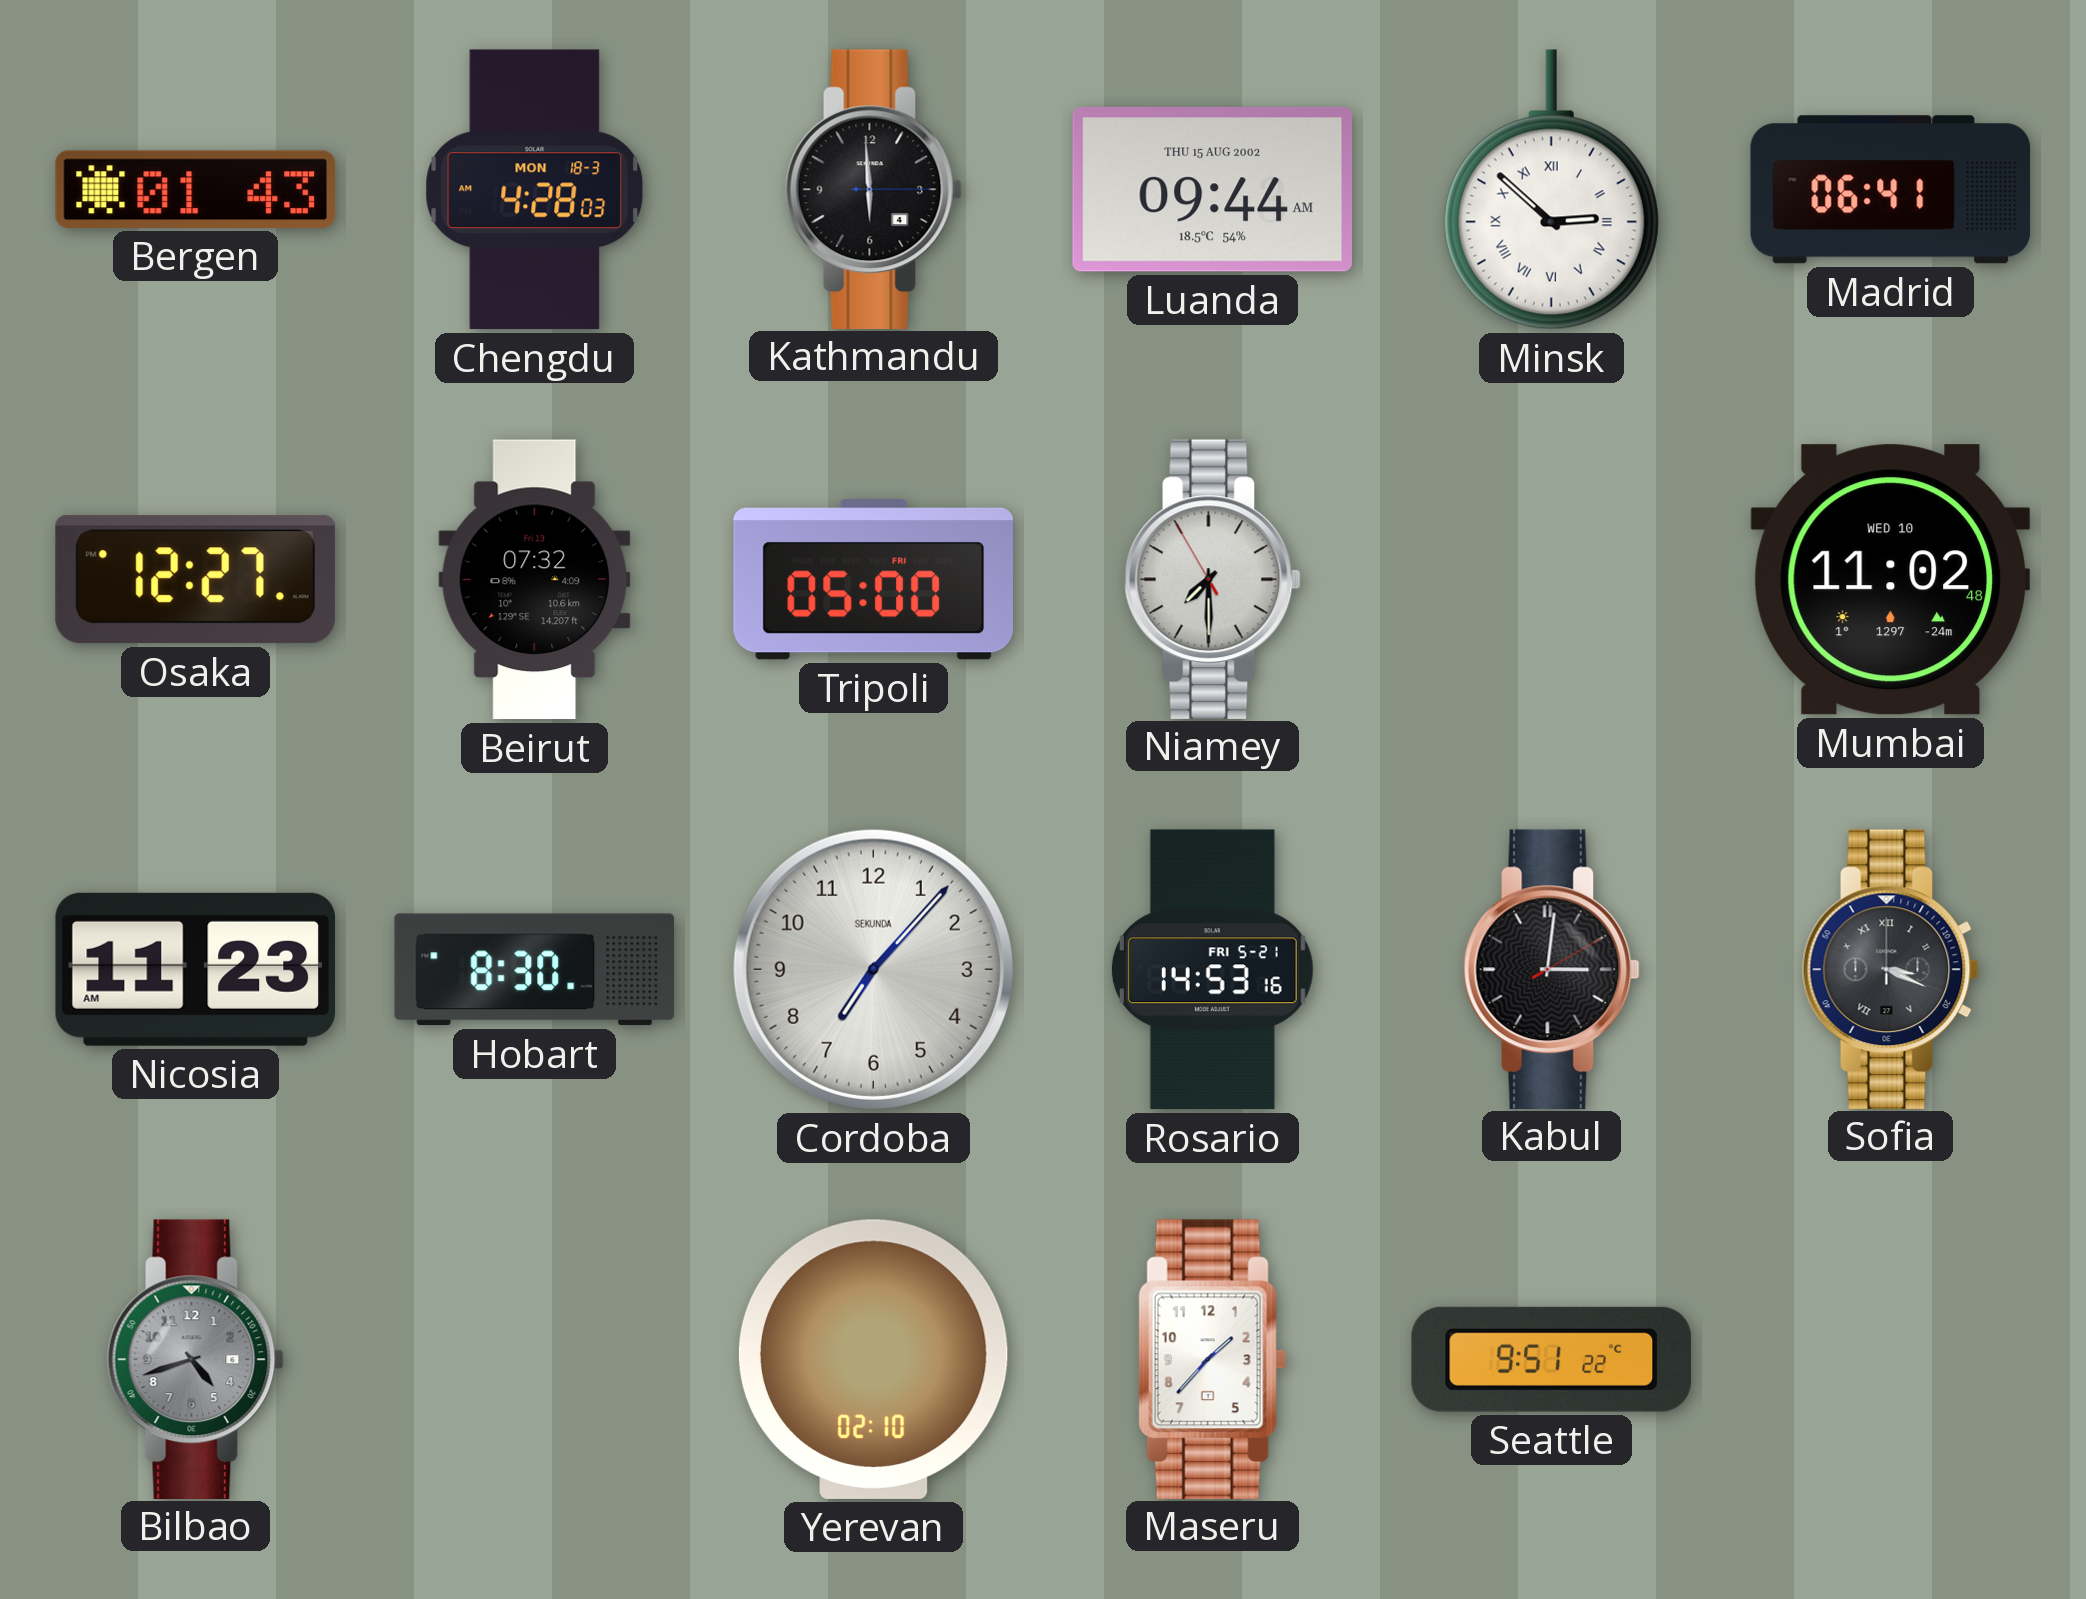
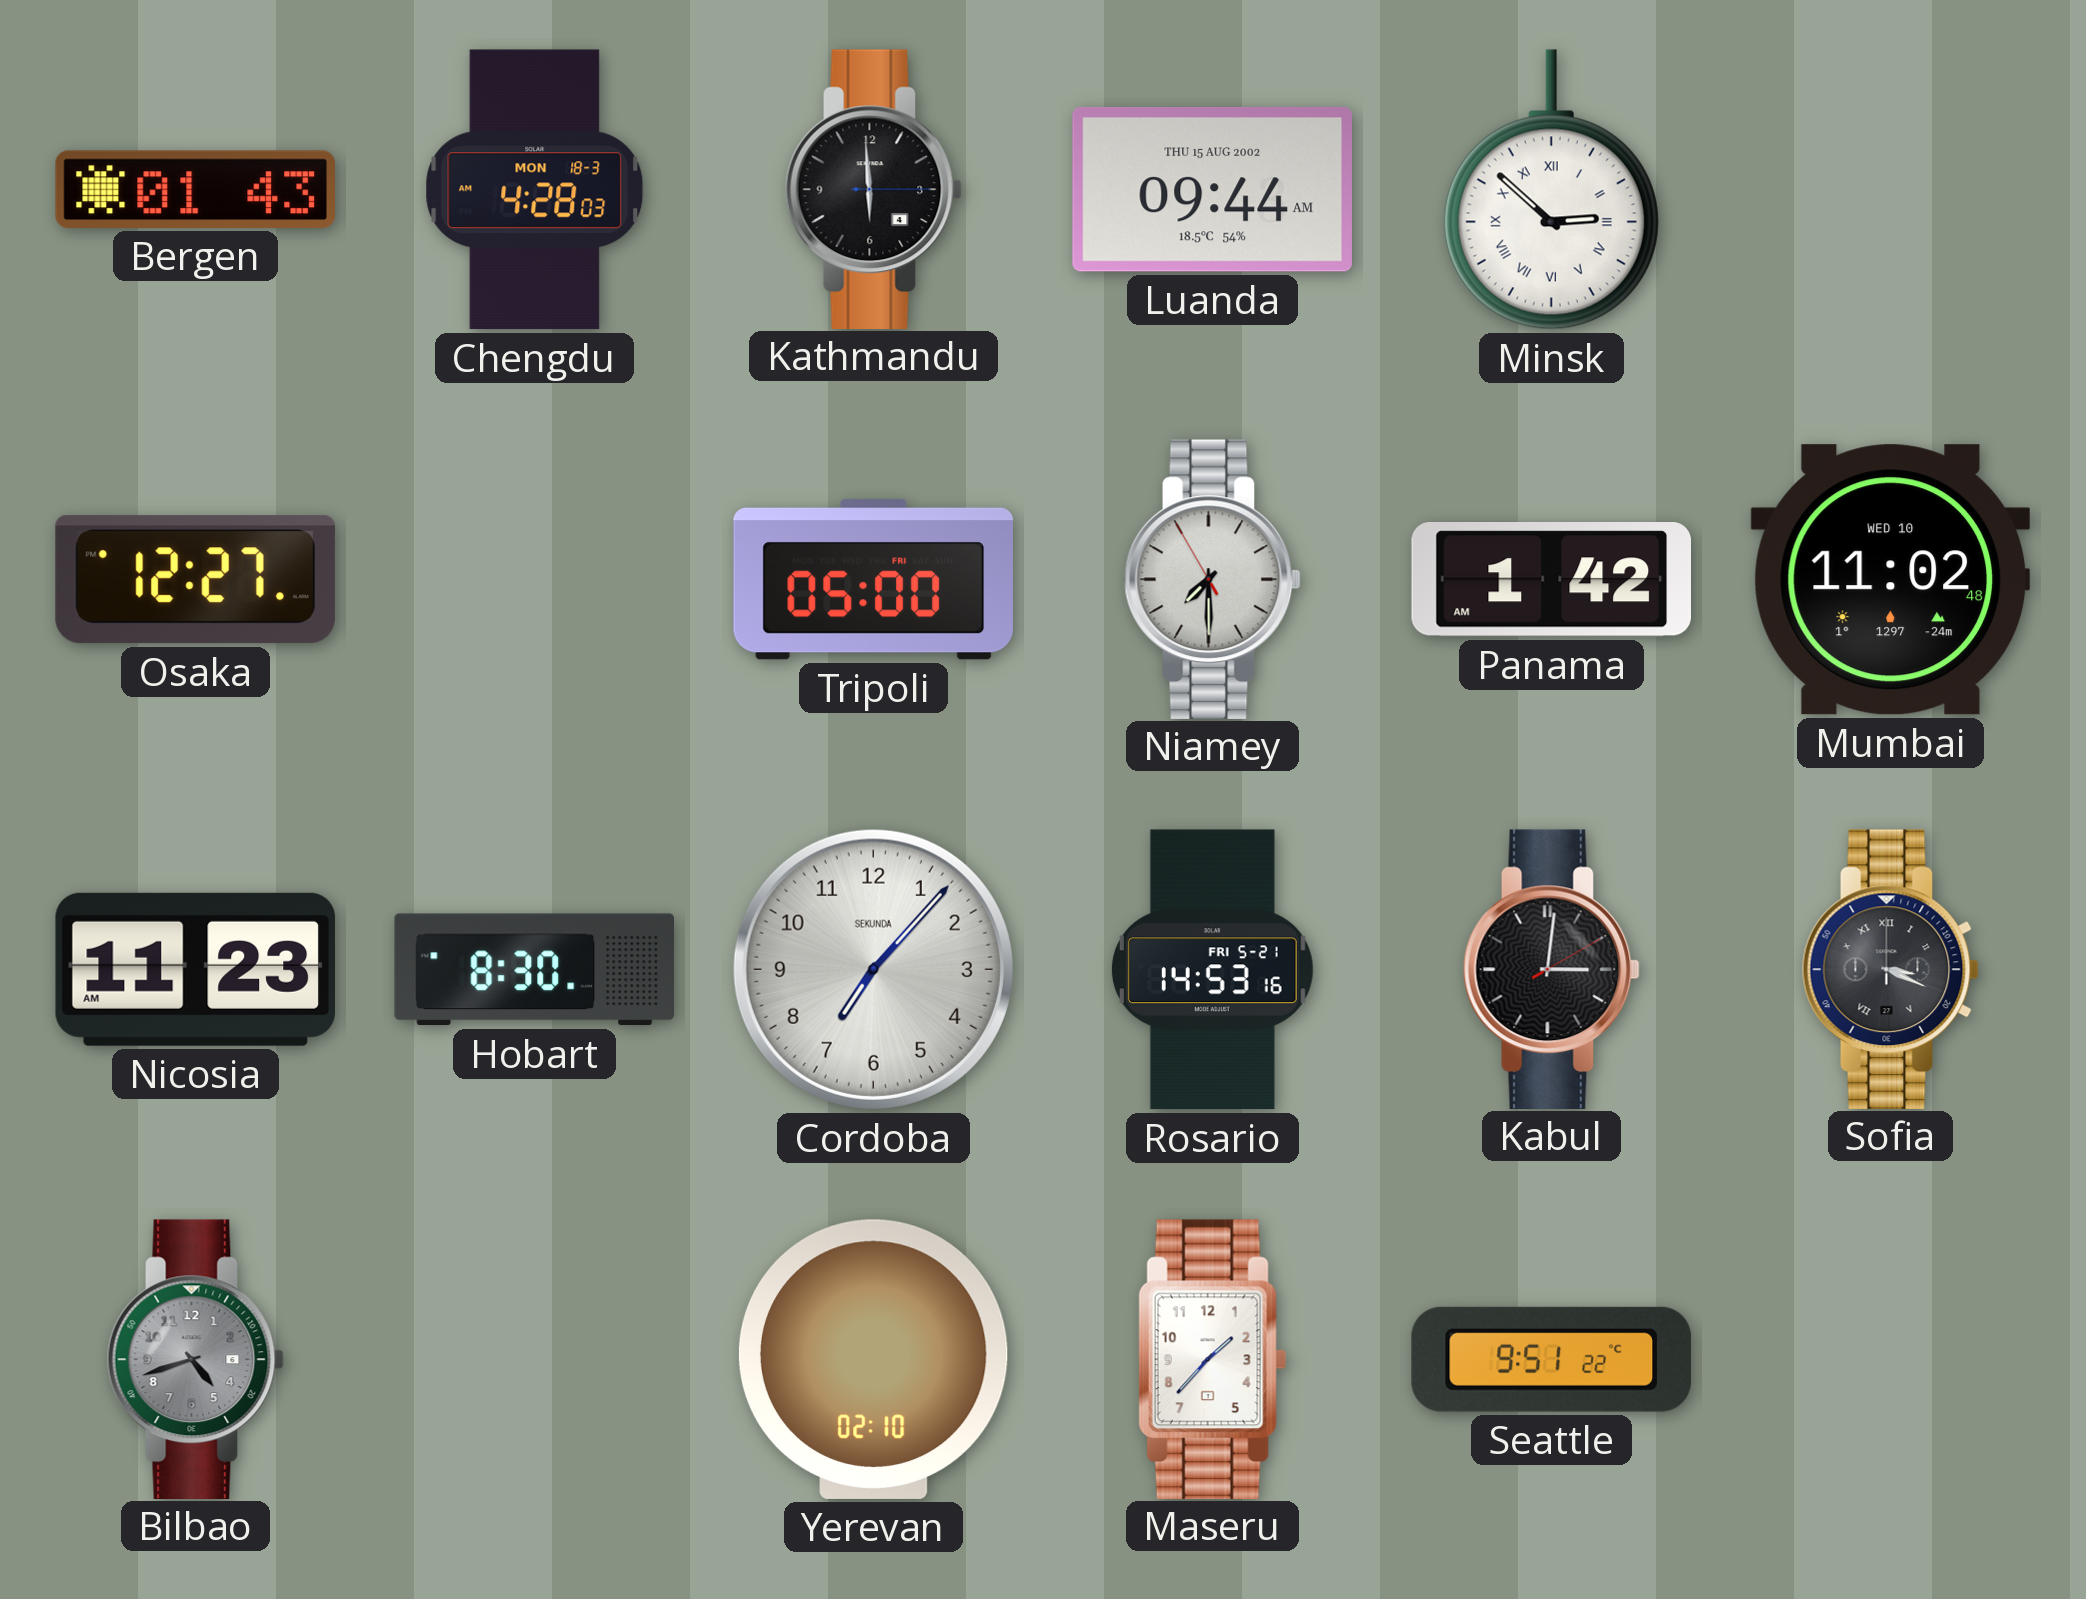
Madrid: 06:41 -> none
Beirut: 07:32 -> none
Panama: none -> 1:42
